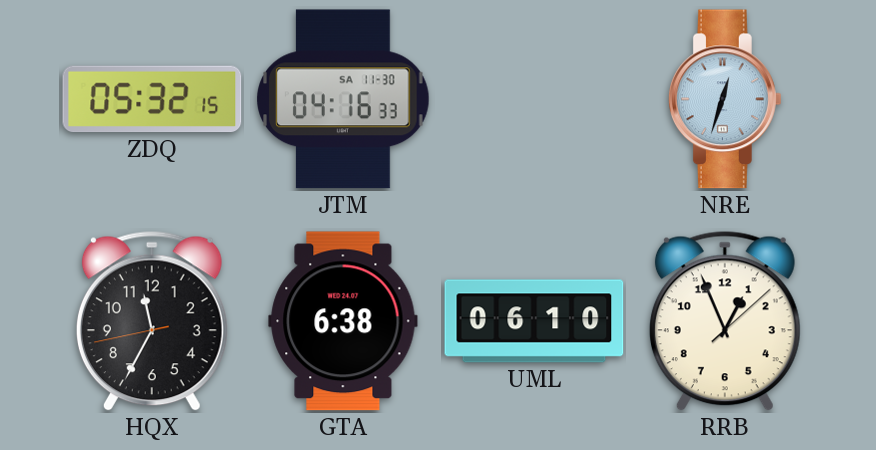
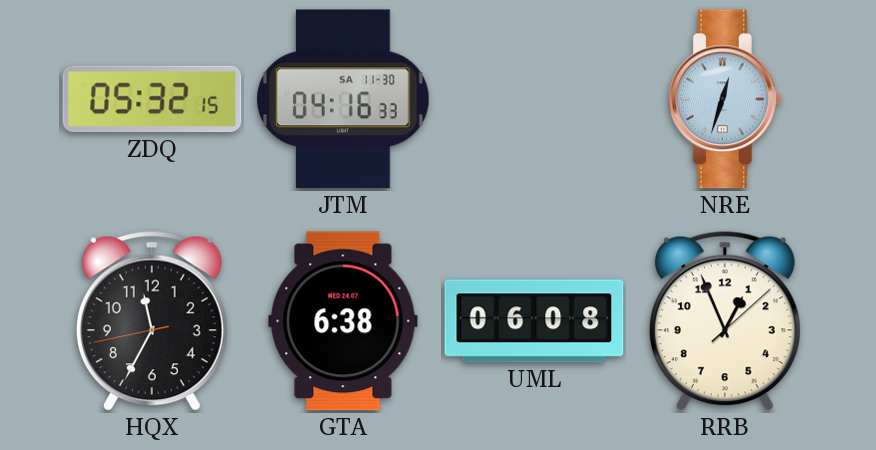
UML: 06:10 -> 06:08
